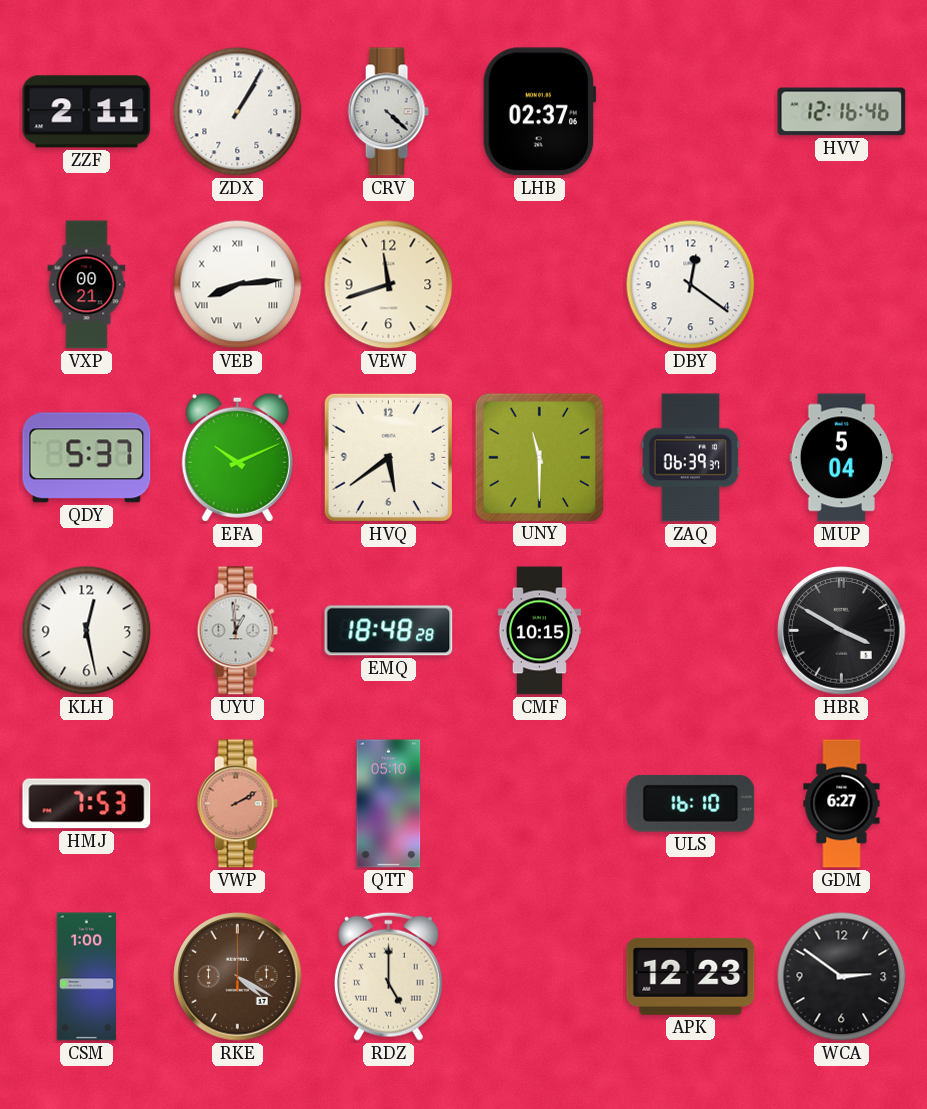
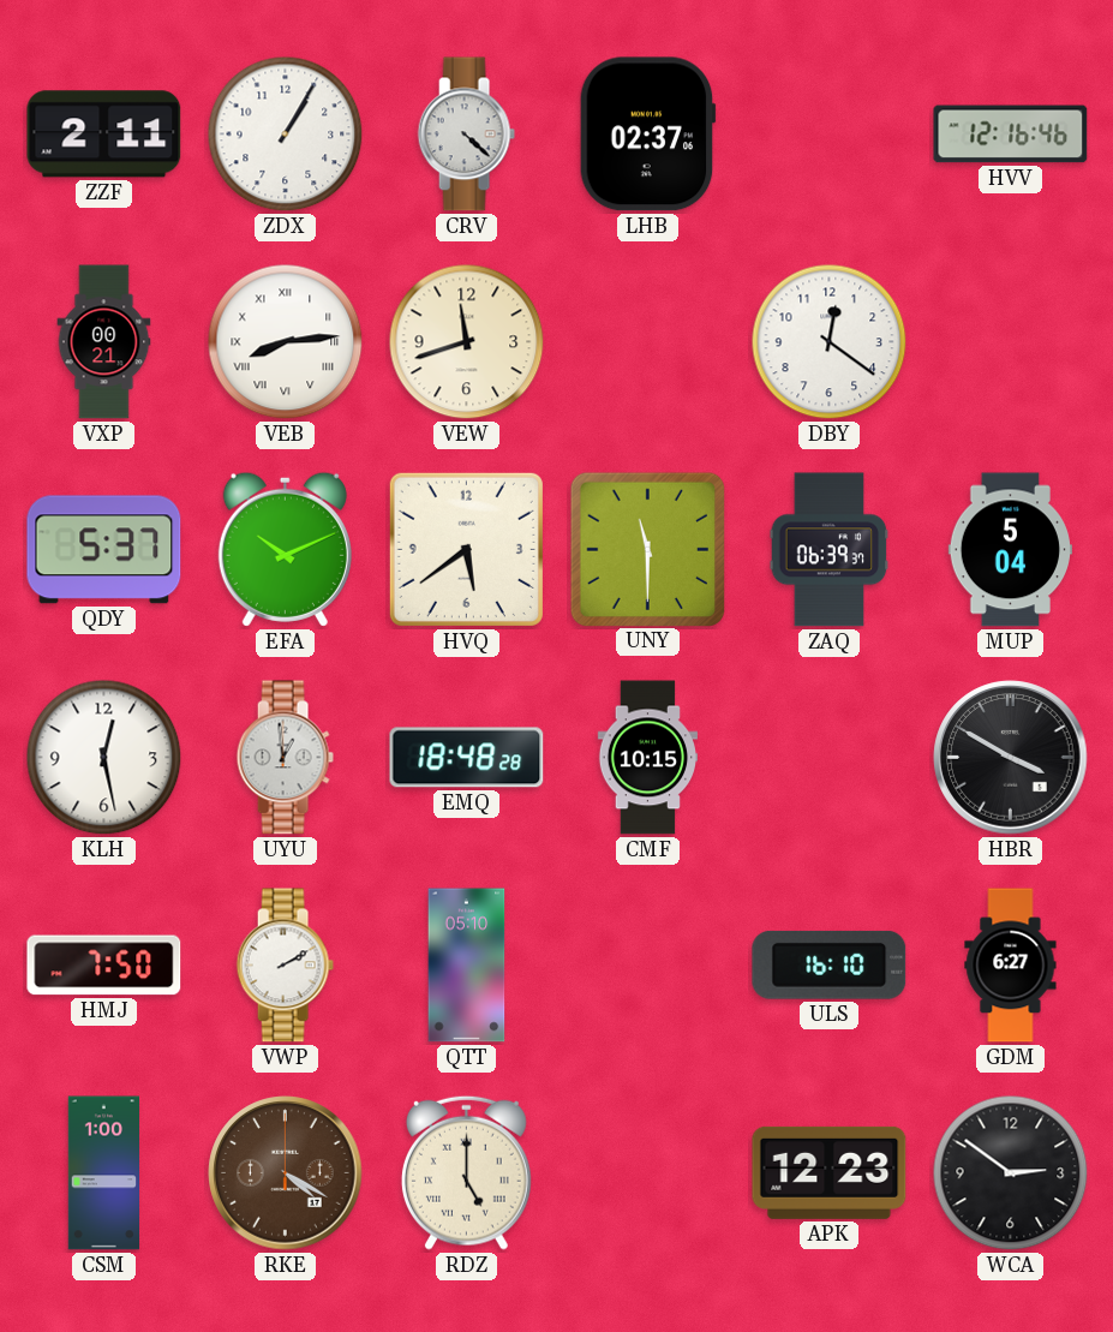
HMJ: 7:53 -> 7:50
VWP dial: salmon -> white
